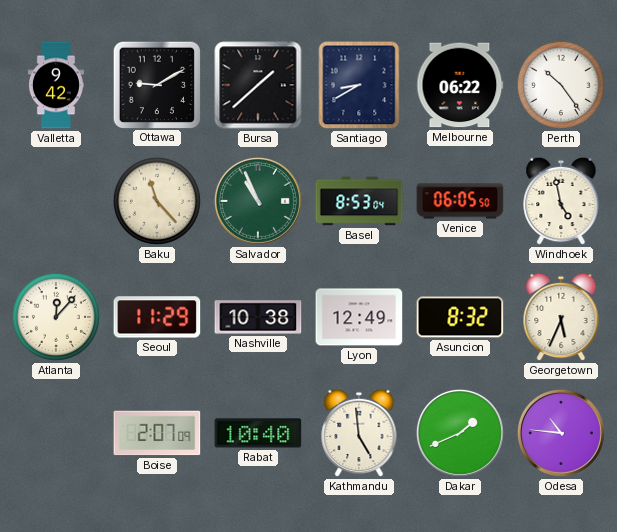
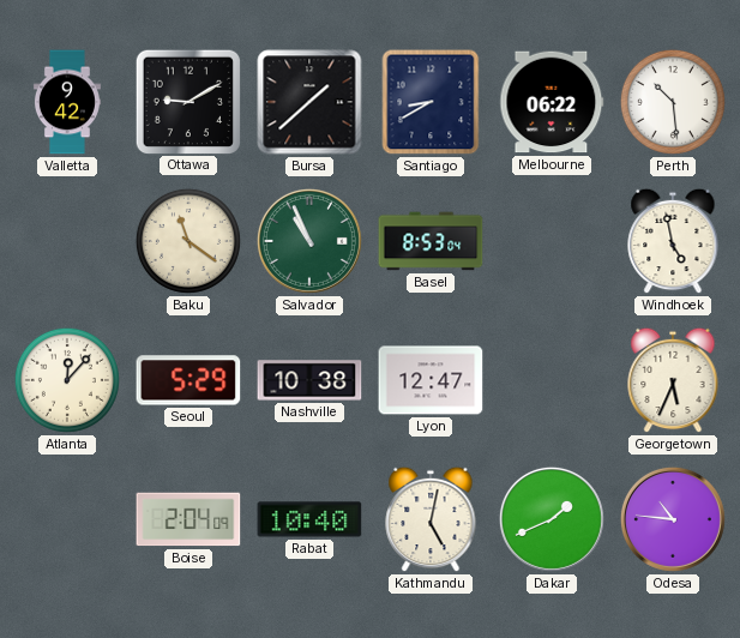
Perth: 10:24 -> 10:29
Baku: 11:23 -> 11:21
Venice: 06:05 -> none
Seoul: 11:29 -> 5:29
Lyon: 12:49 -> 12:47
Asuncion: 8:32 -> none
Boise: 2:07 -> 2:04
Kathmandu: 4:59 -> 5:02
